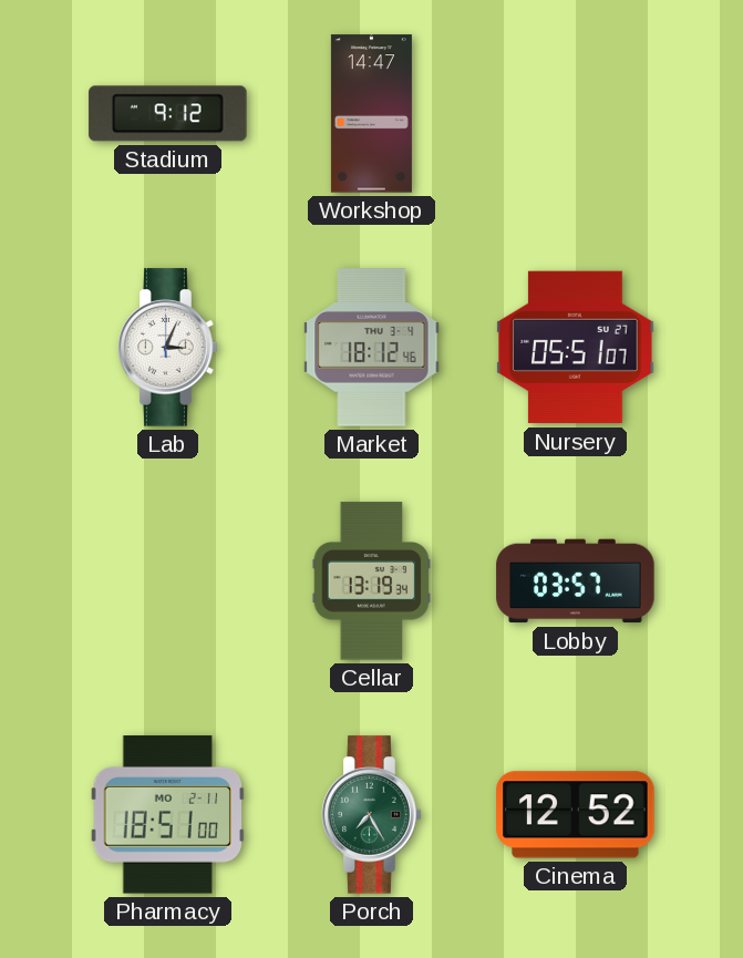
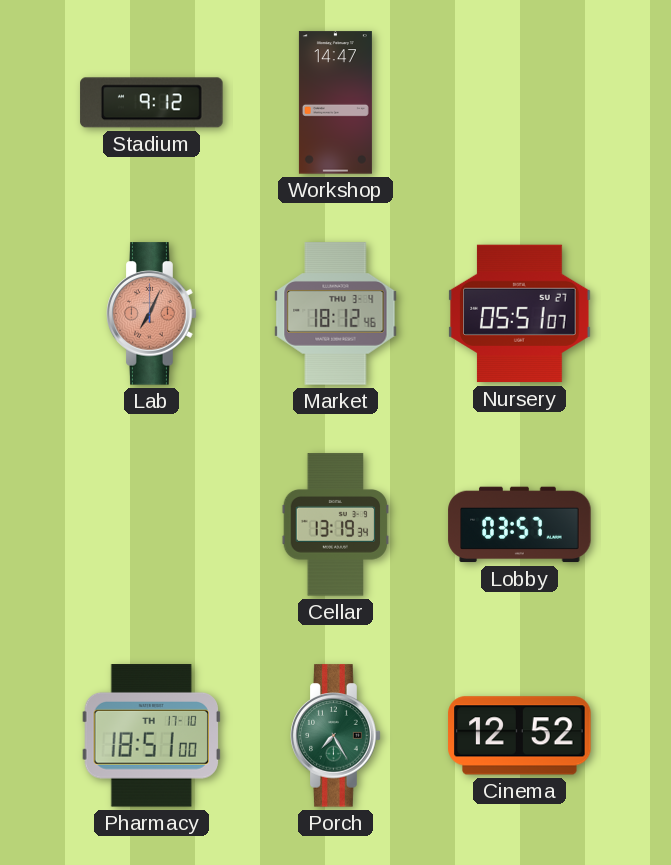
Lab: 3:04 -> 7:04
Lab dial: white -> salmon
Pharmacy date: MO 2-11 -> TH 17-10
